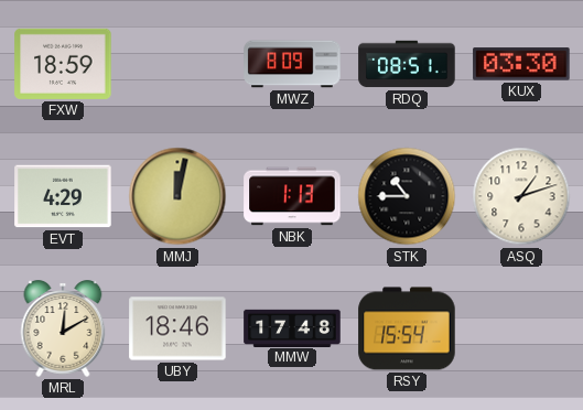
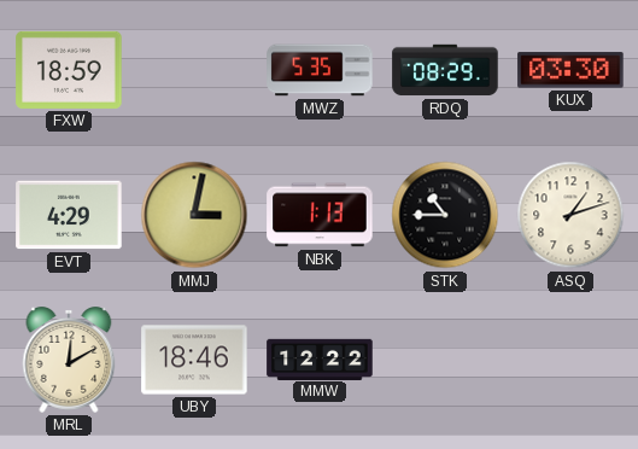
MWZ: 8:09 -> 5:35
RDQ: 08:51 -> 08:29
MMJ: 12:02 -> 3:02
MMW: 17:48 -> 12:22
RSY: 15:54 -> none
